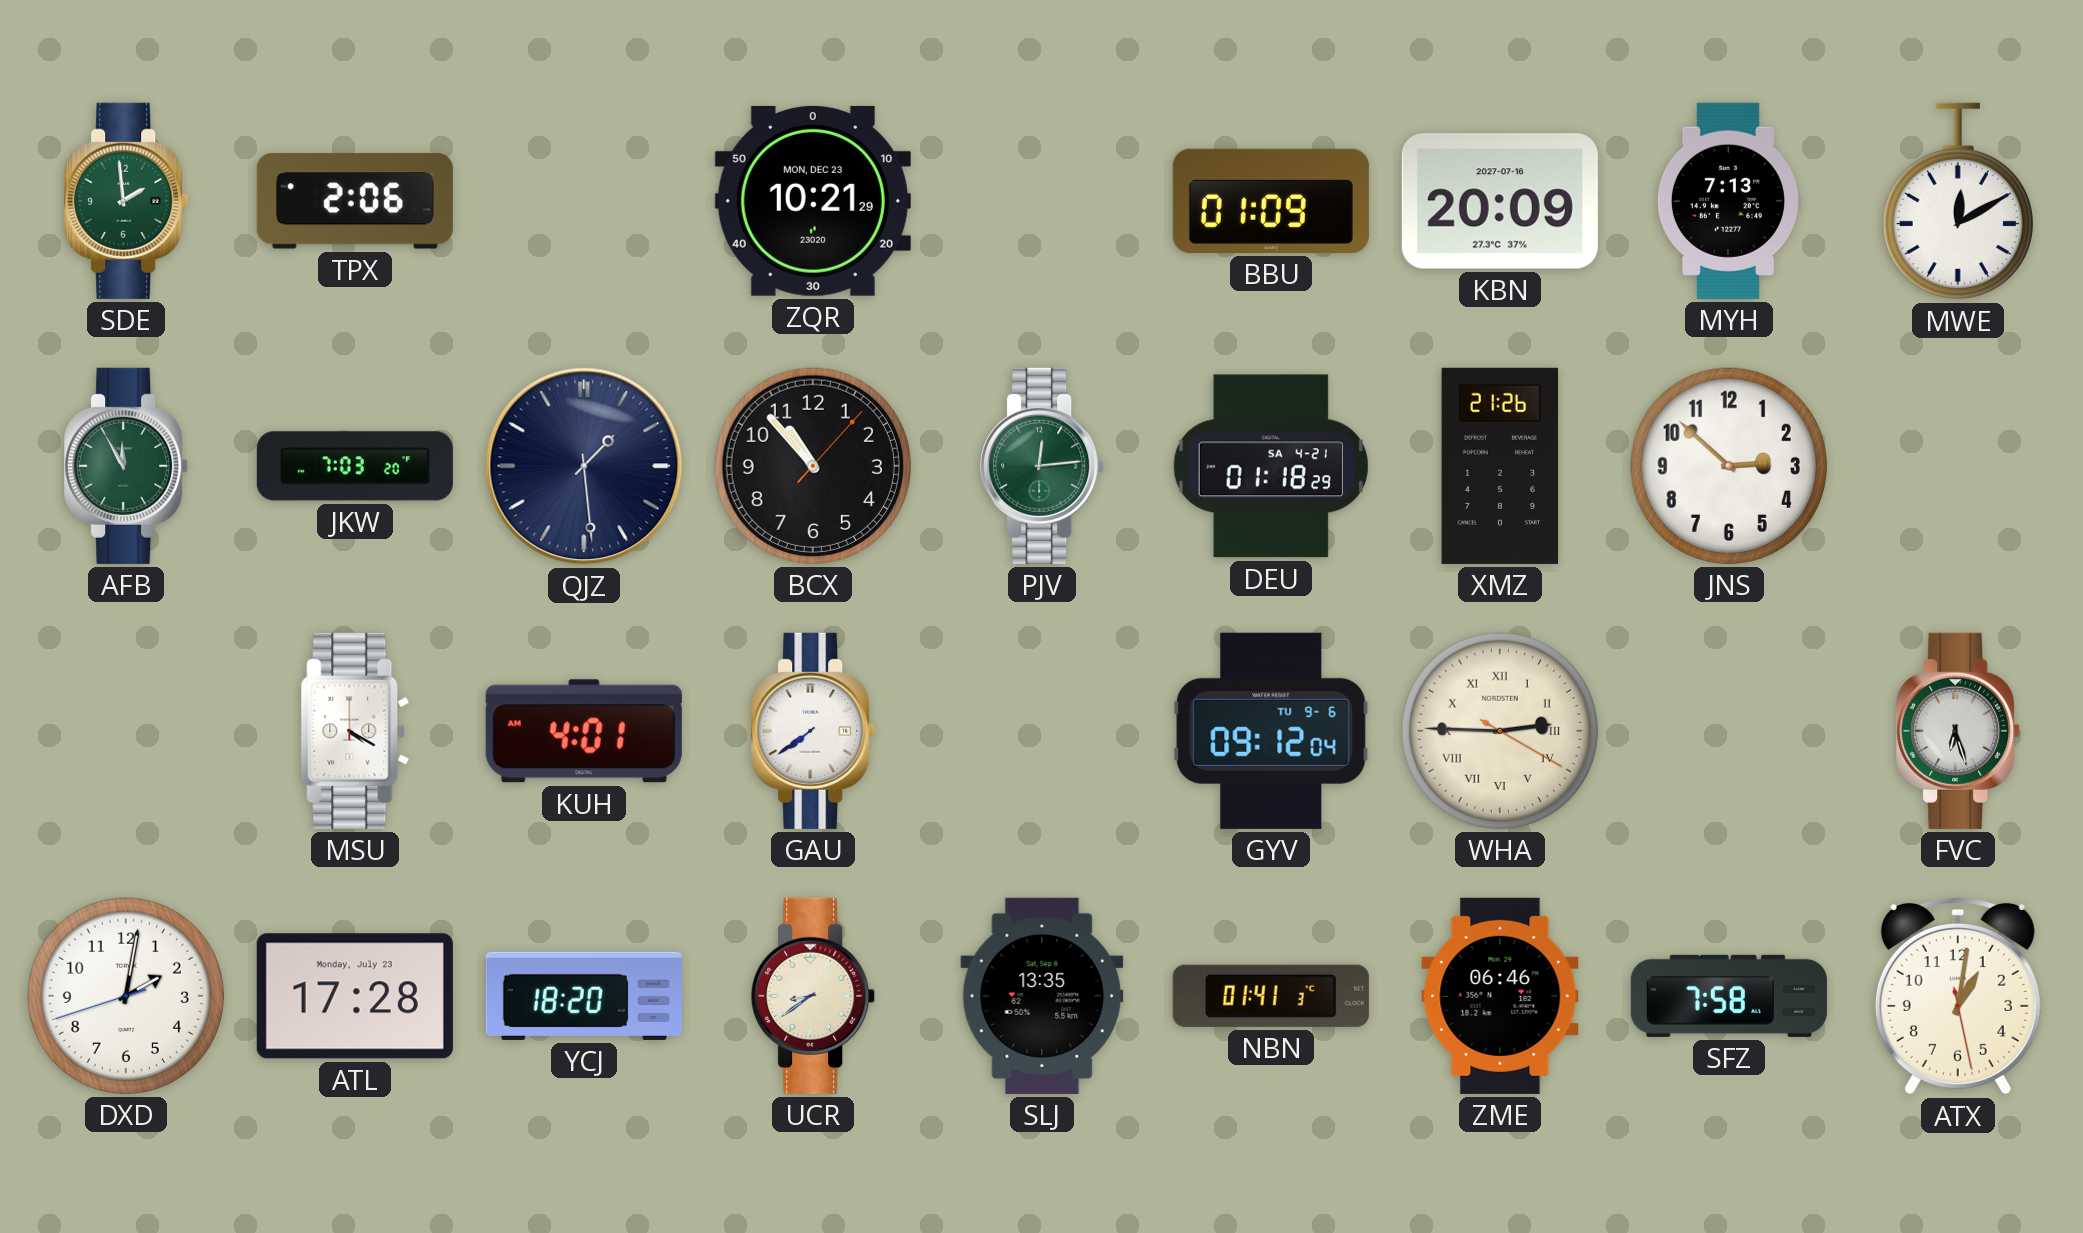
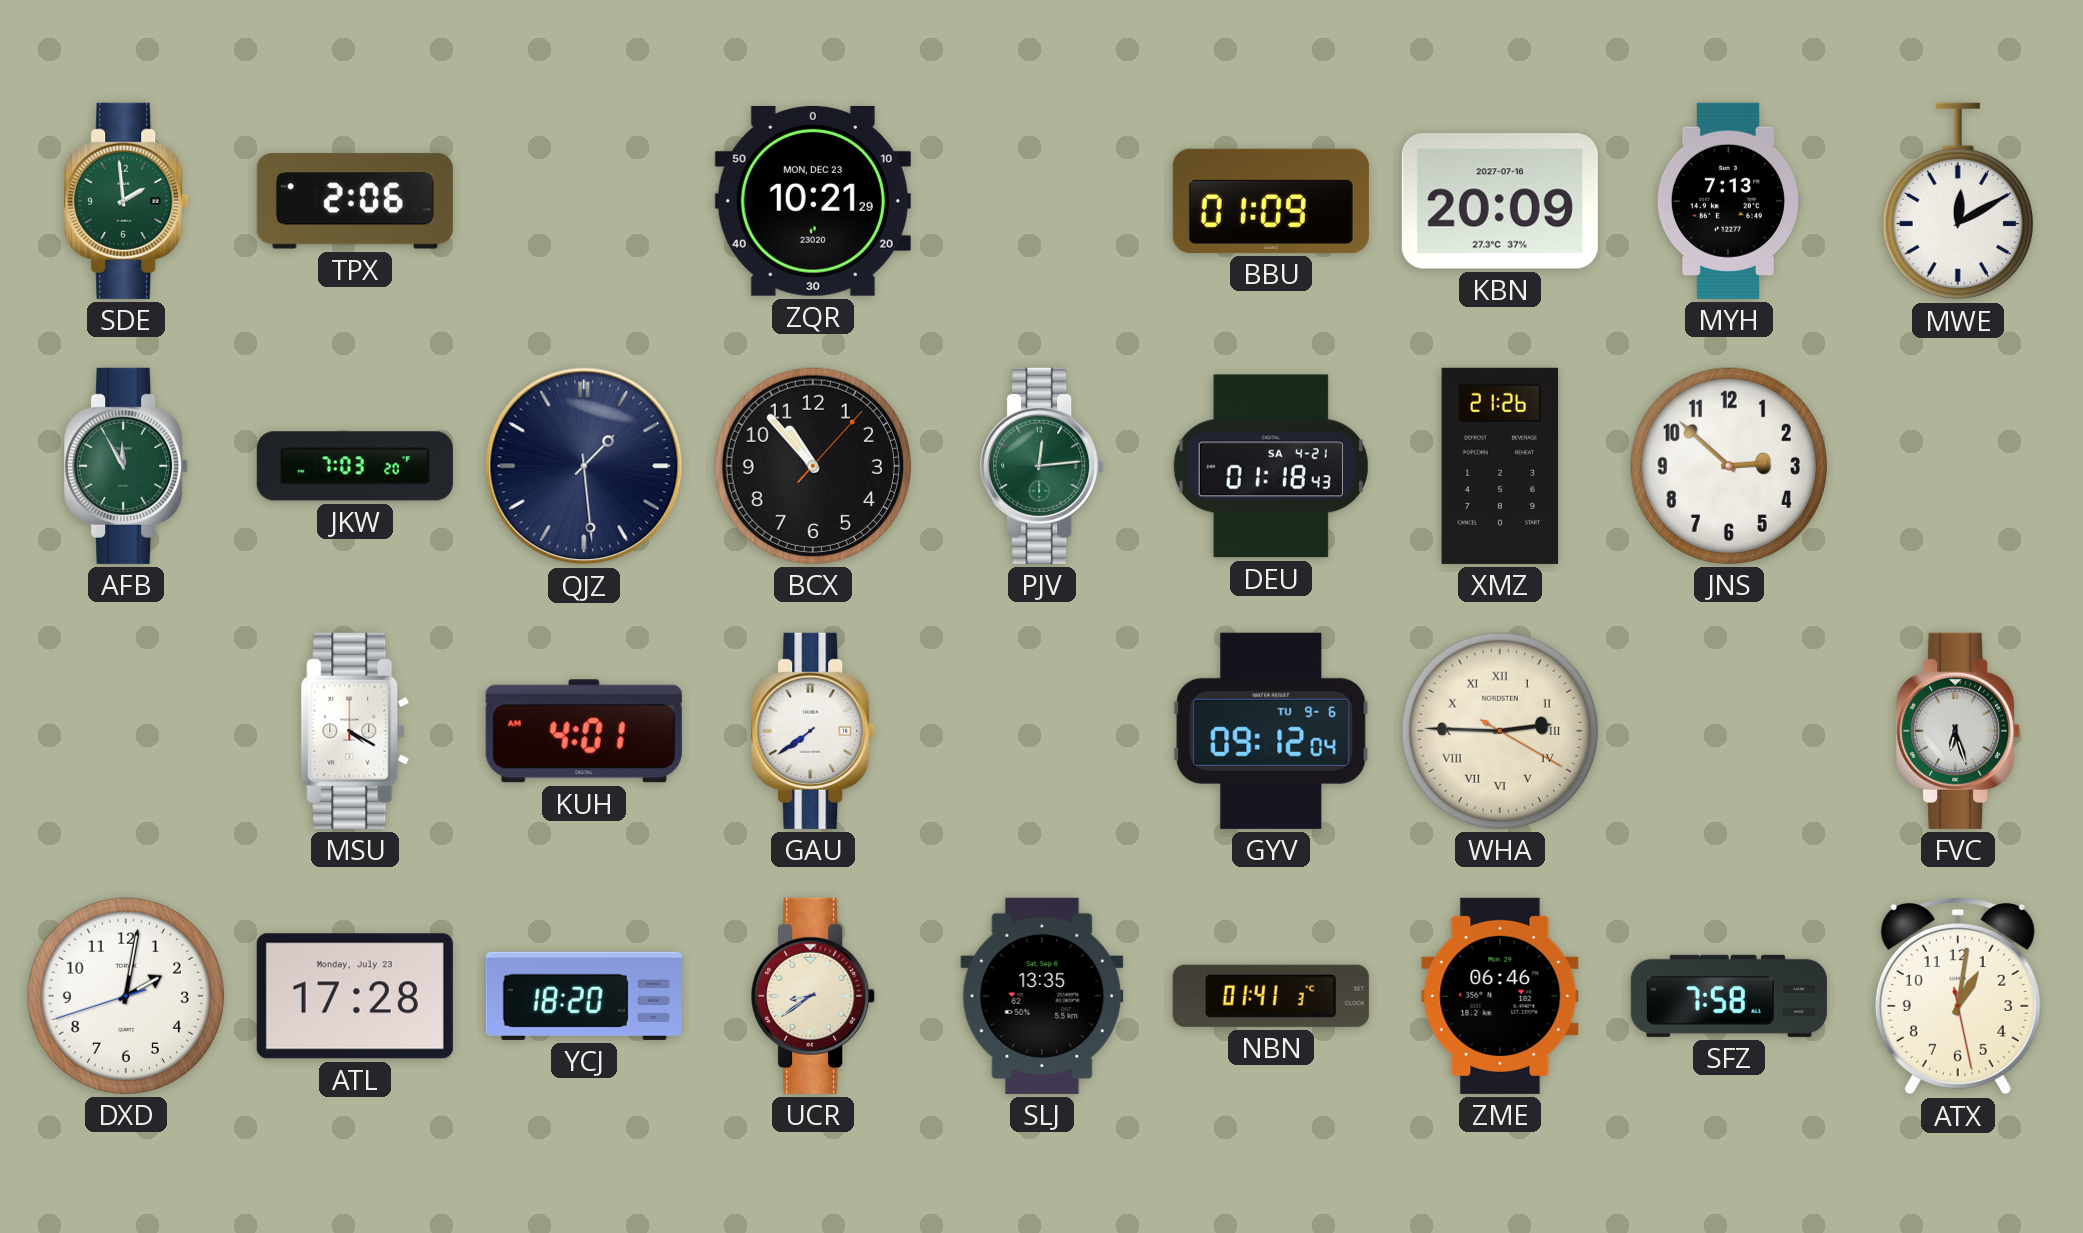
DEU: 01:18:29 -> 01:18:43
